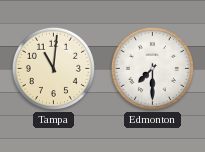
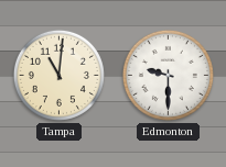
Edmonton: 7:30 -> 9:30
